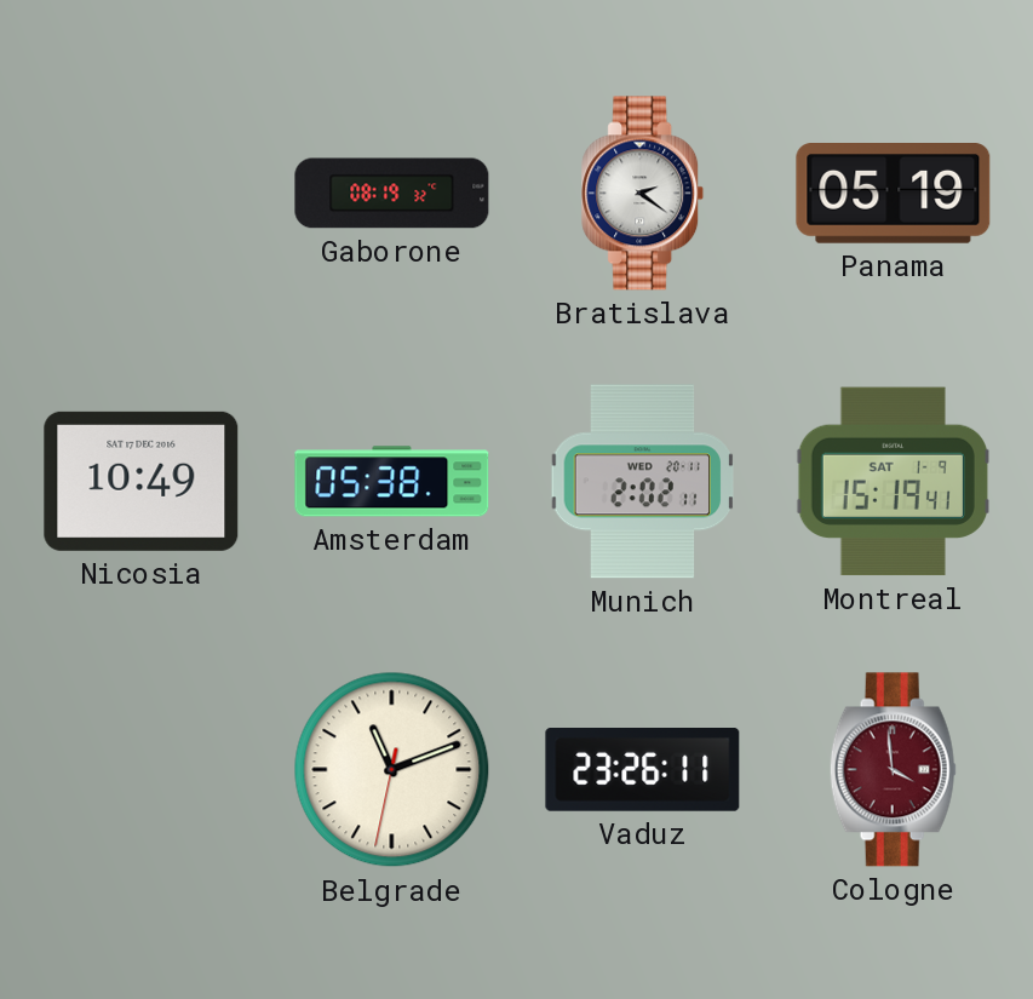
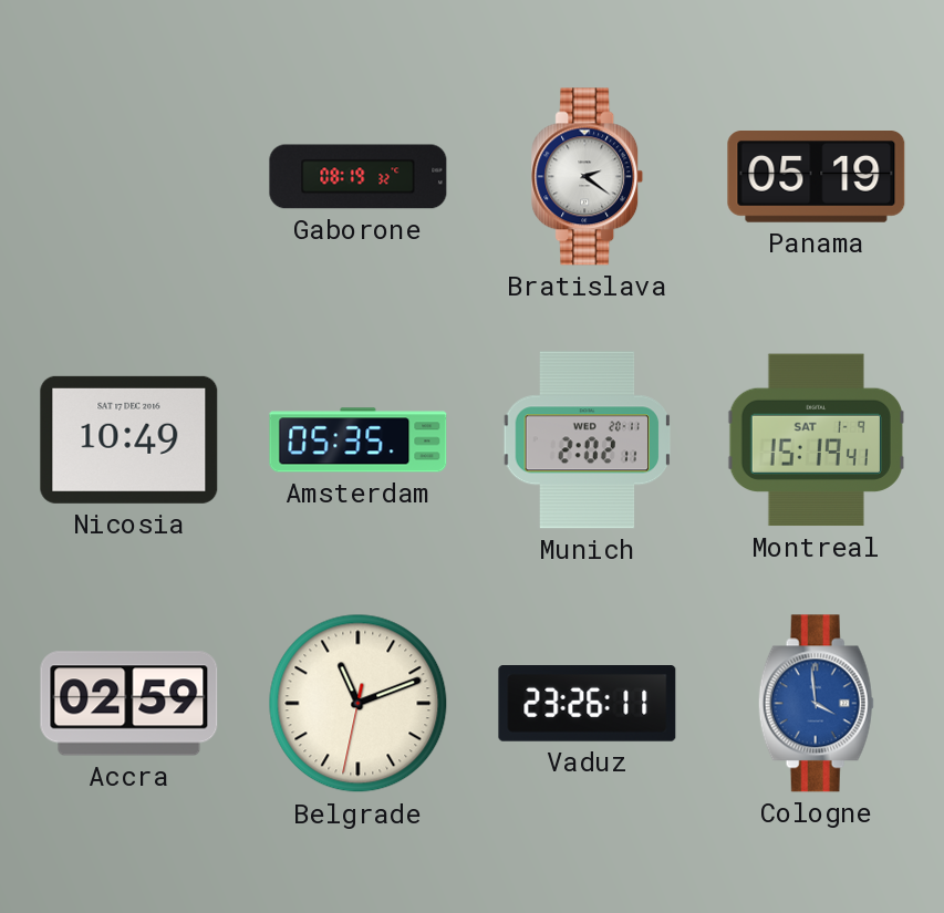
Amsterdam: 05:38 -> 05:35
Accra: none -> 02:59
Cologne dial: burgundy -> blue
